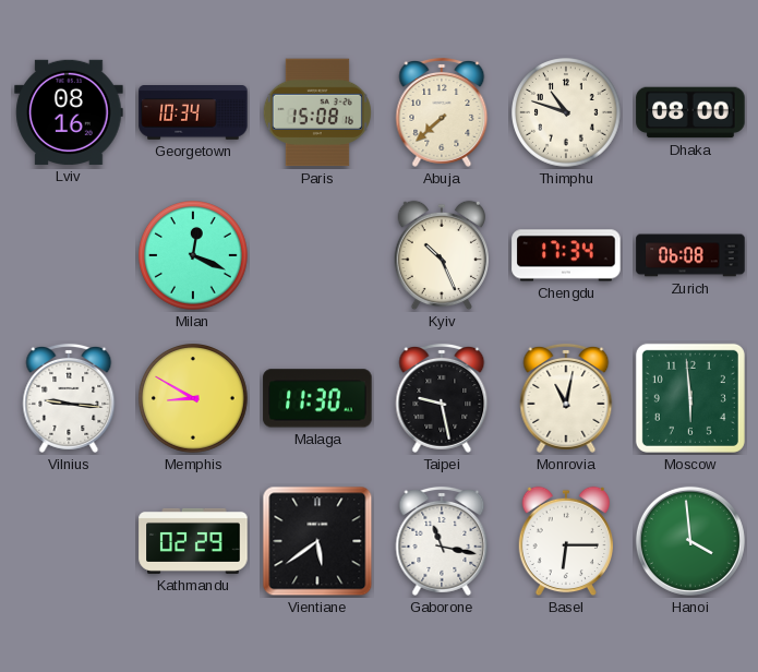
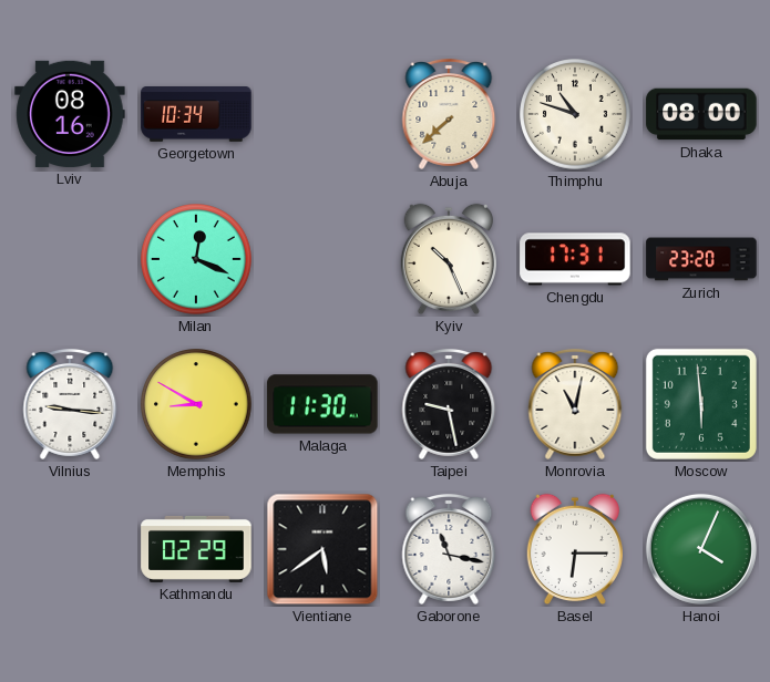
Paris: 15:08 -> none
Chengdu: 17:34 -> 17:31
Zurich: 06:08 -> 23:20
Hanoi: 3:59 -> 4:04
